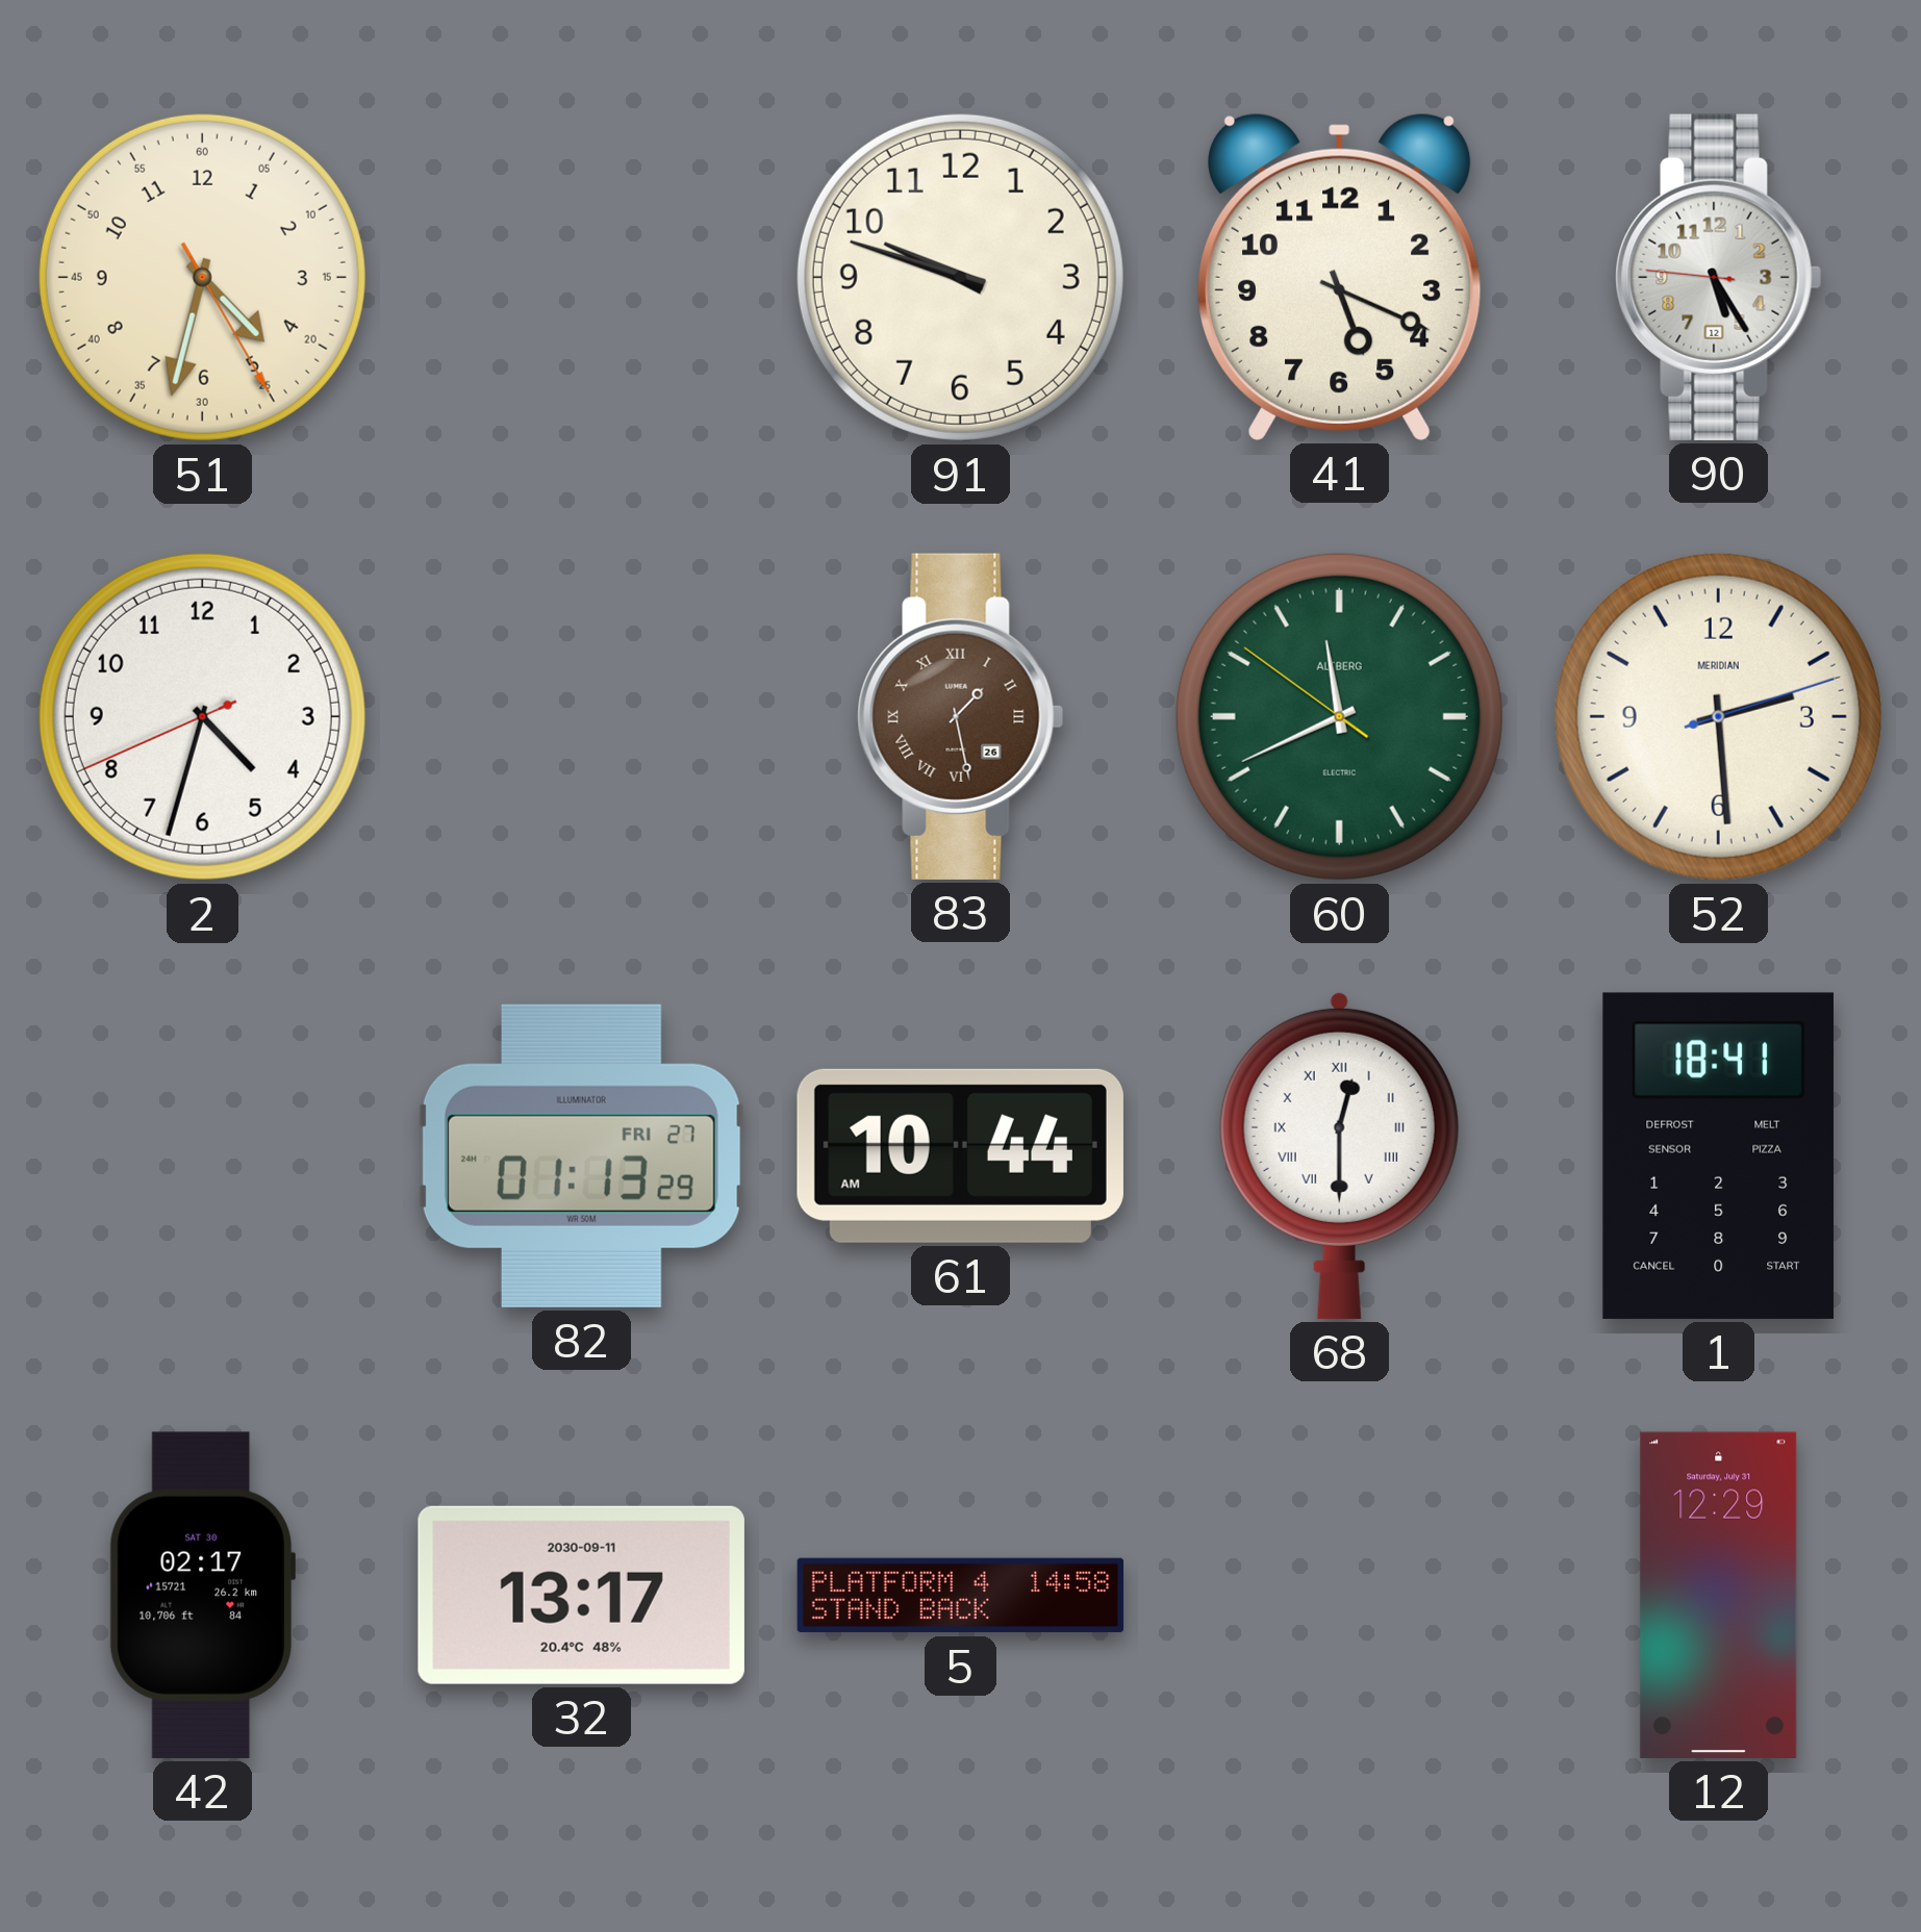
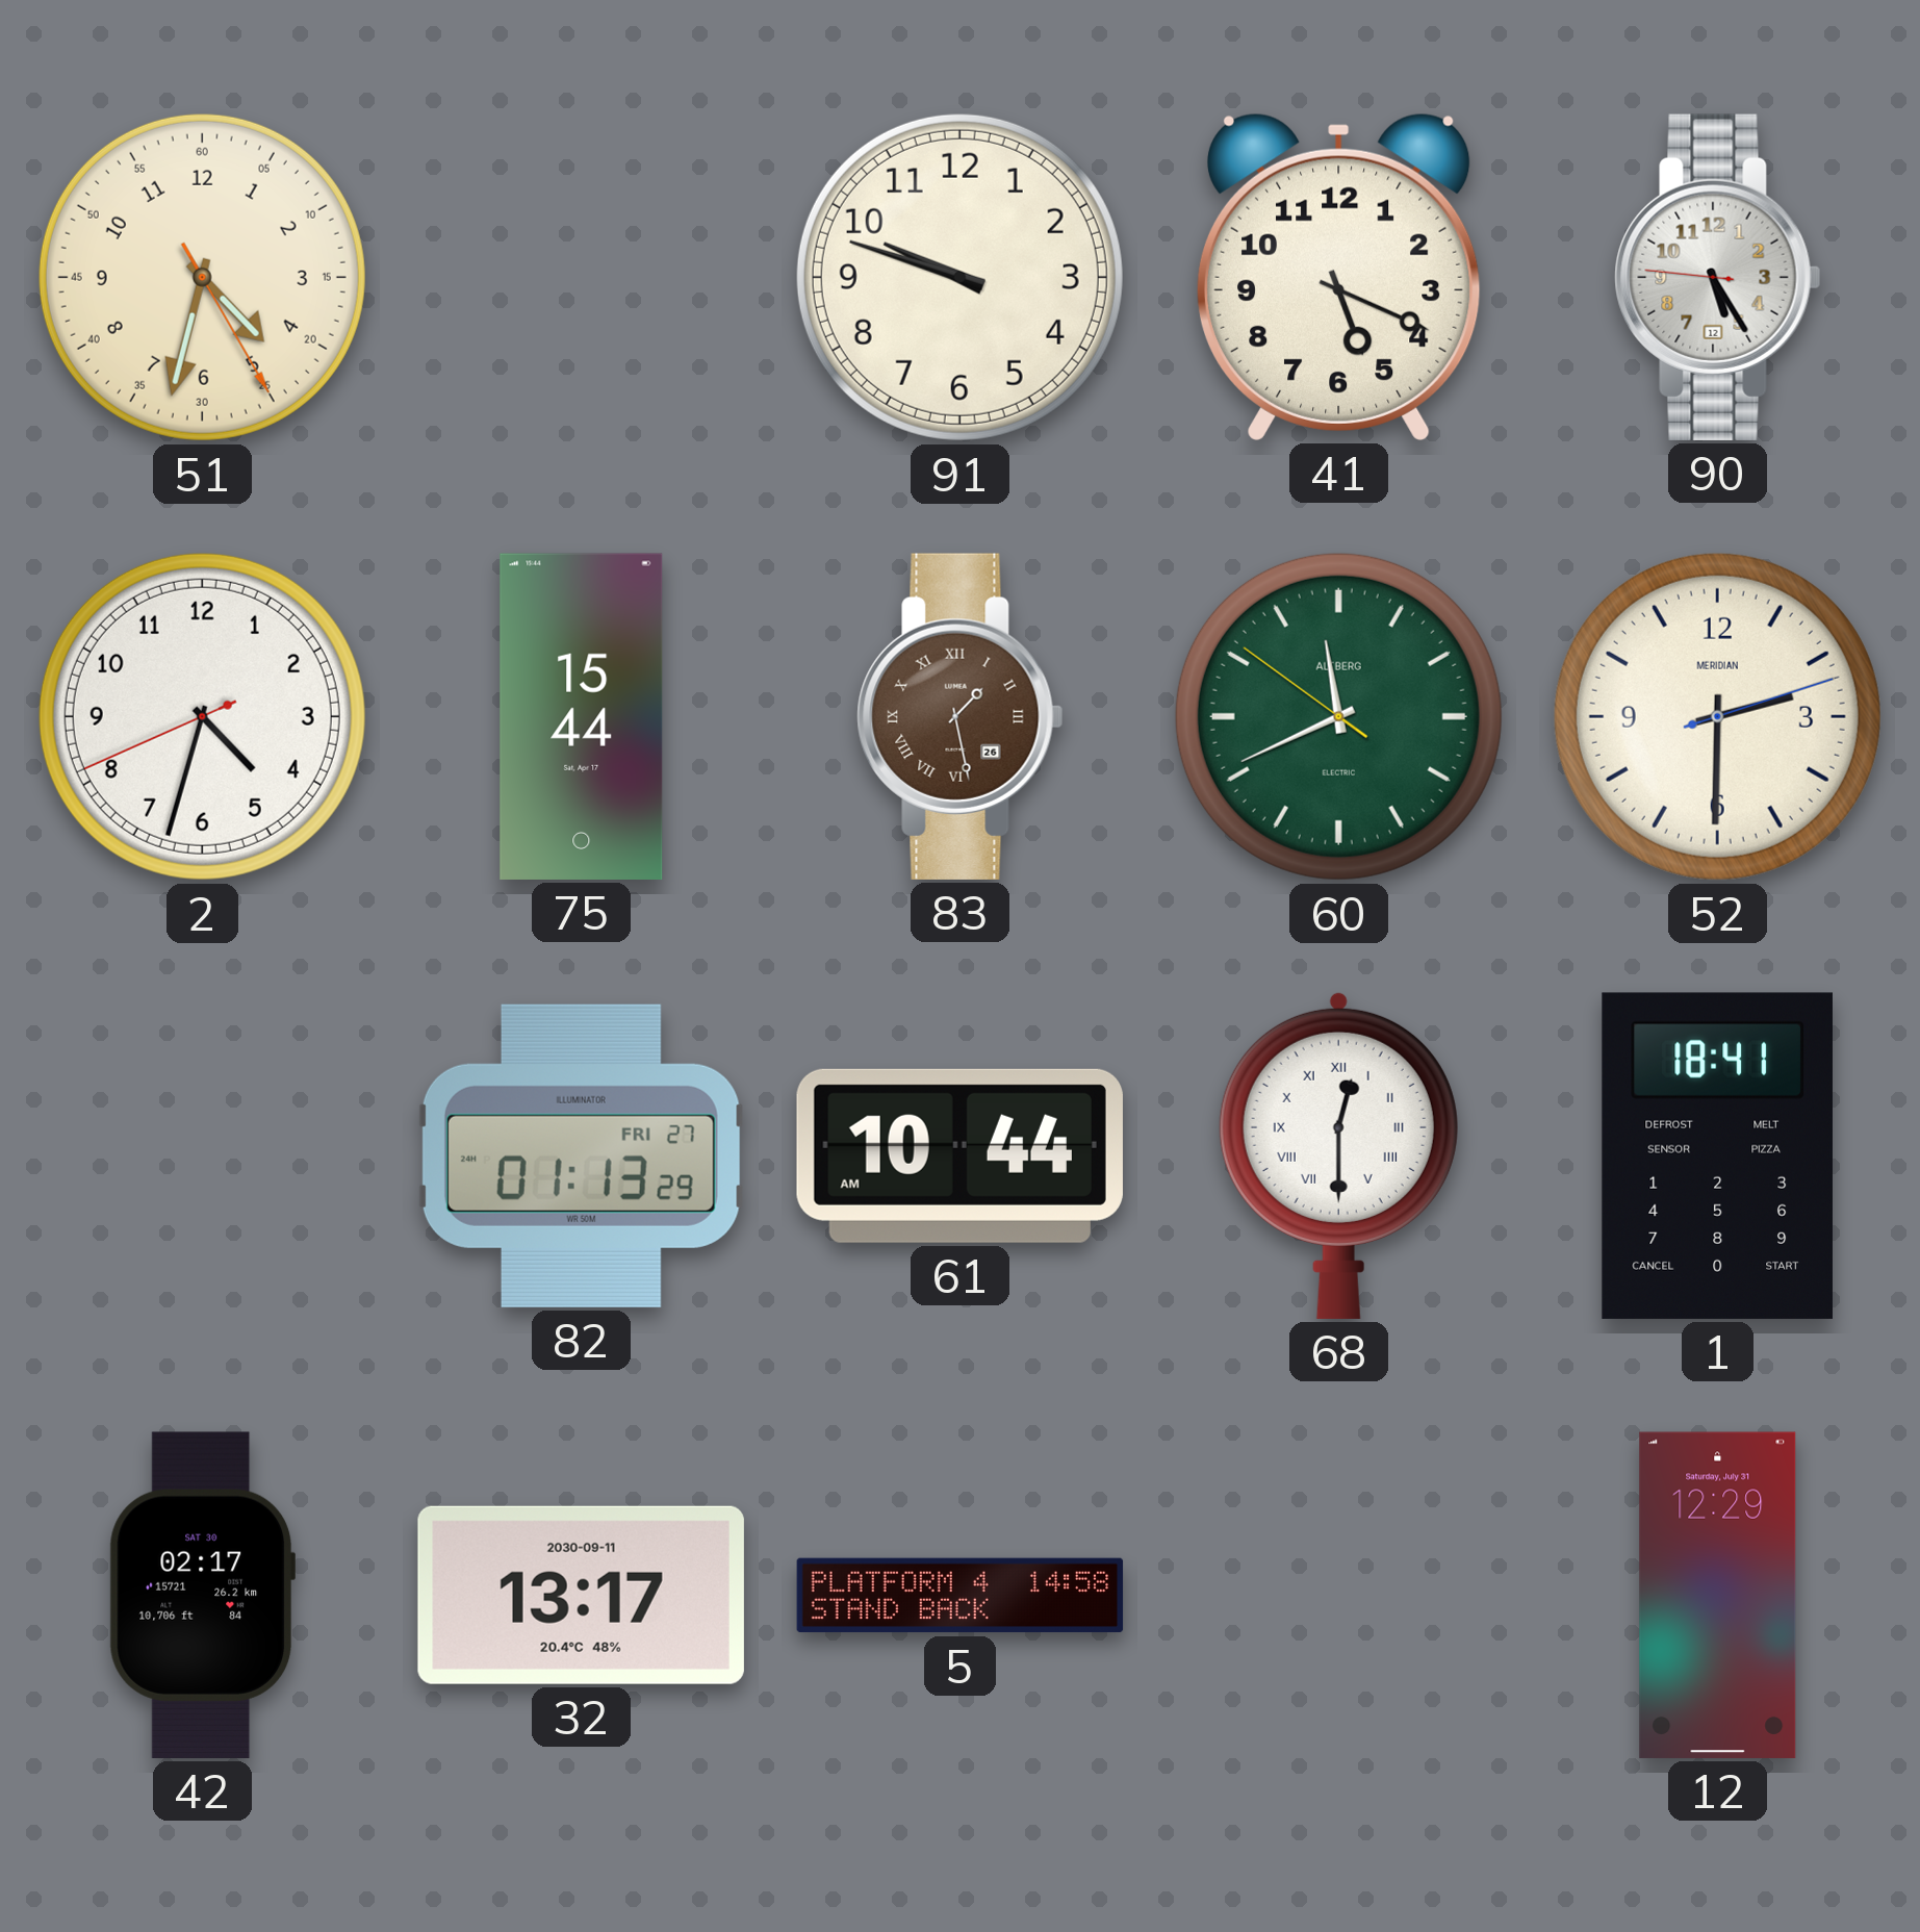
75: none -> 15:44
52: 2:29 -> 2:30
